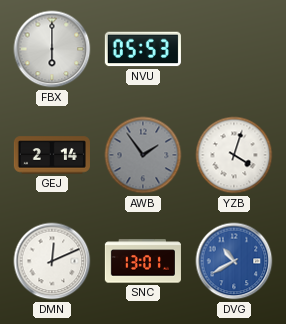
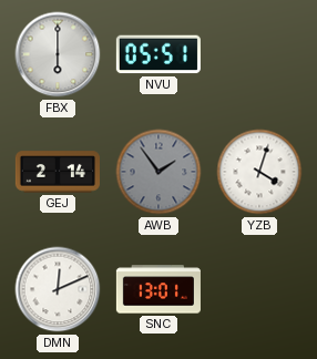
NVU: 05:53 -> 05:51
DVG: 10:40 -> none
